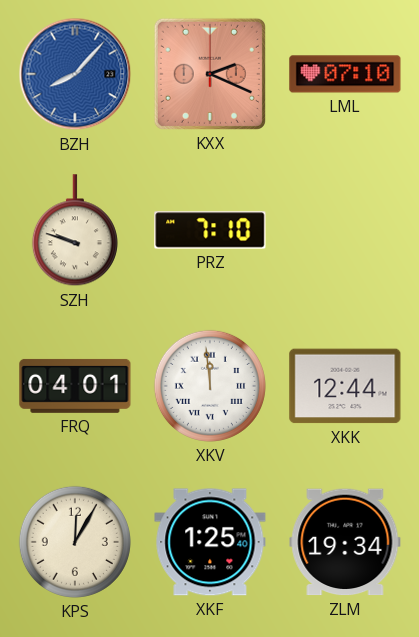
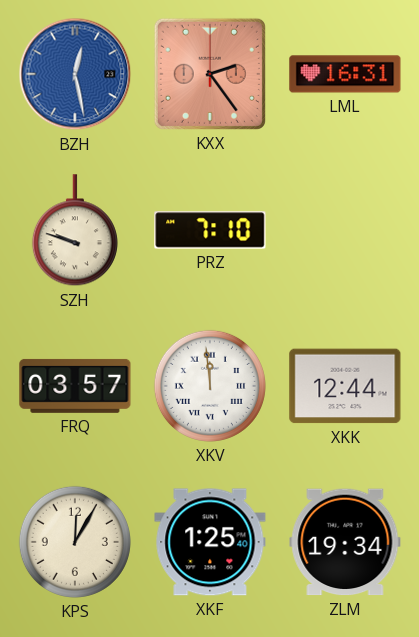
BZH: 8:07 -> 12:28
KXX: 2:19 -> 2:24
LML: 07:10 -> 16:31
FRQ: 04:01 -> 03:57
